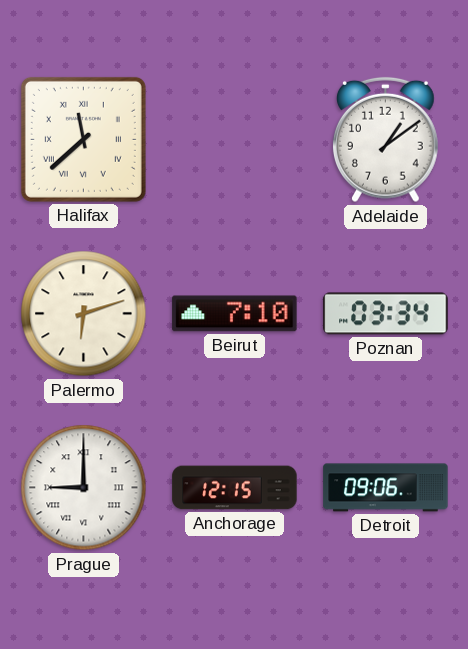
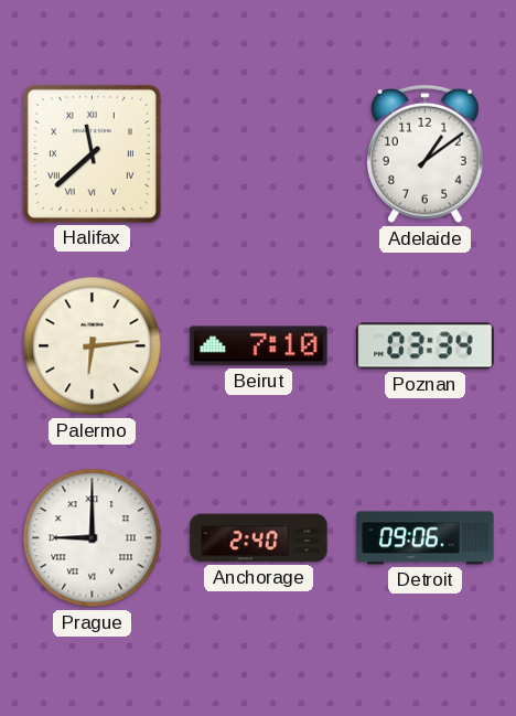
Palermo: 6:12 -> 6:14
Anchorage: 12:15 -> 2:40
